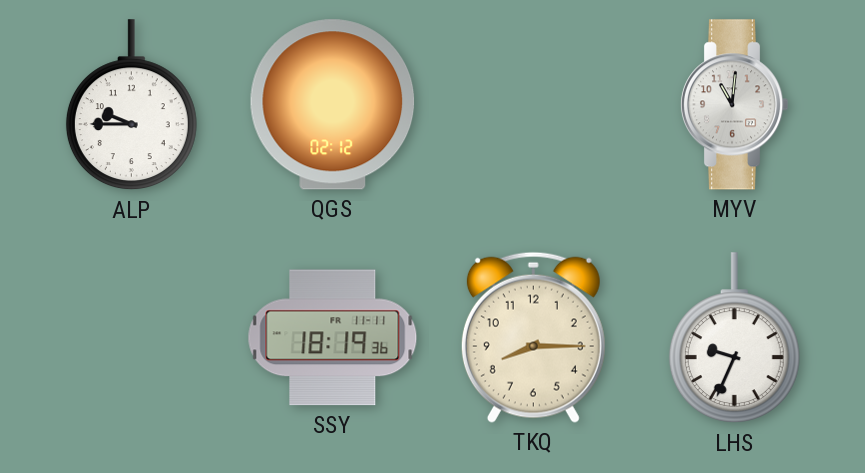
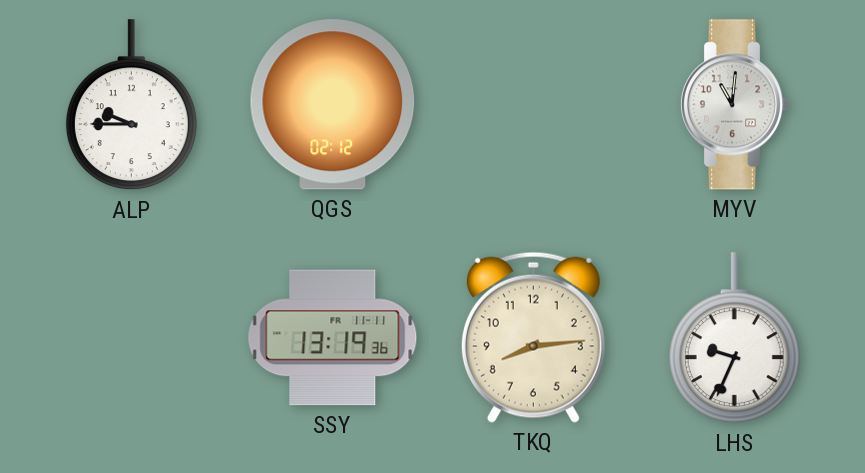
SSY: 18:19 -> 13:19
TKQ: 8:15 -> 8:14
